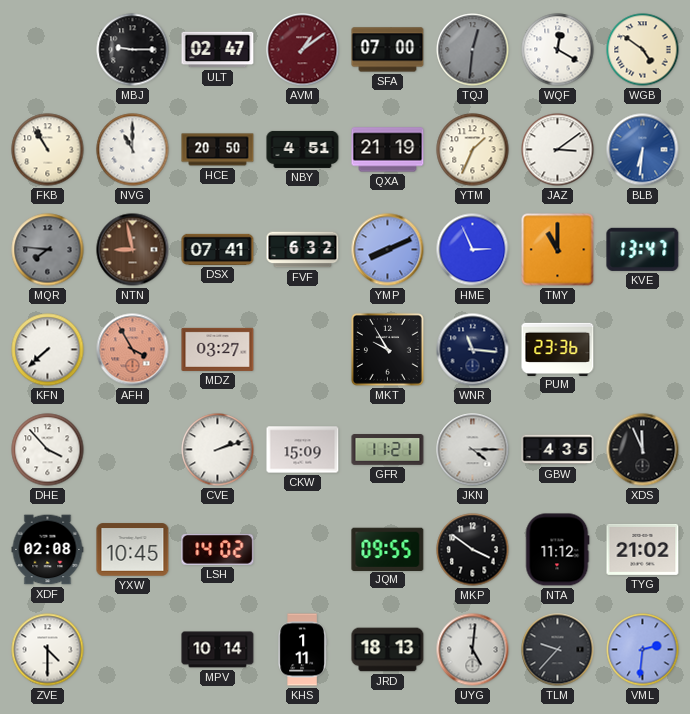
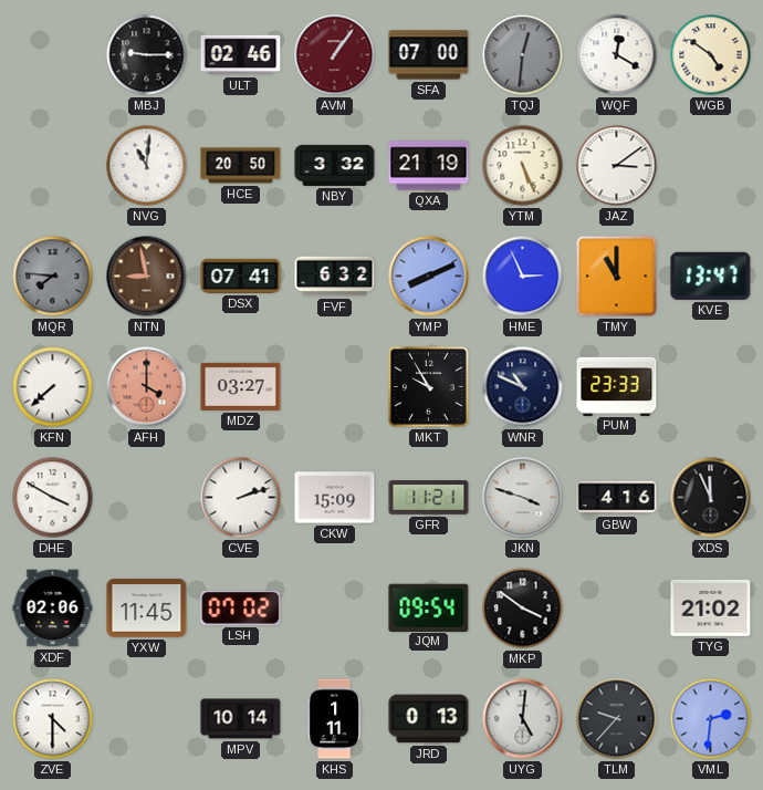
ULT: 02:47 -> 02:46
AVM: 1:09 -> 1:06
FKB: 10:55 -> none
NVG: 11:00 -> 11:01
NBY: 4:51 -> 3:32
YTM: 1:34 -> 5:26
BLB: 6:31 -> none
AFH: 3:55 -> 4:00
WNR: 11:16 -> 10:49
PUM: 23:36 -> 23:33
DHE: 3:53 -> 3:50
JKN: 4:15 -> 3:48
GBW: 4:35 -> 4:16
XDF: 02:08 -> 02:06
YXW: 10:45 -> 11:45
LSH: 14:02 -> 07:02
JQM: 09:55 -> 09:54
NTA: 11:12 -> none
JRD: 18:13 -> 0:13
